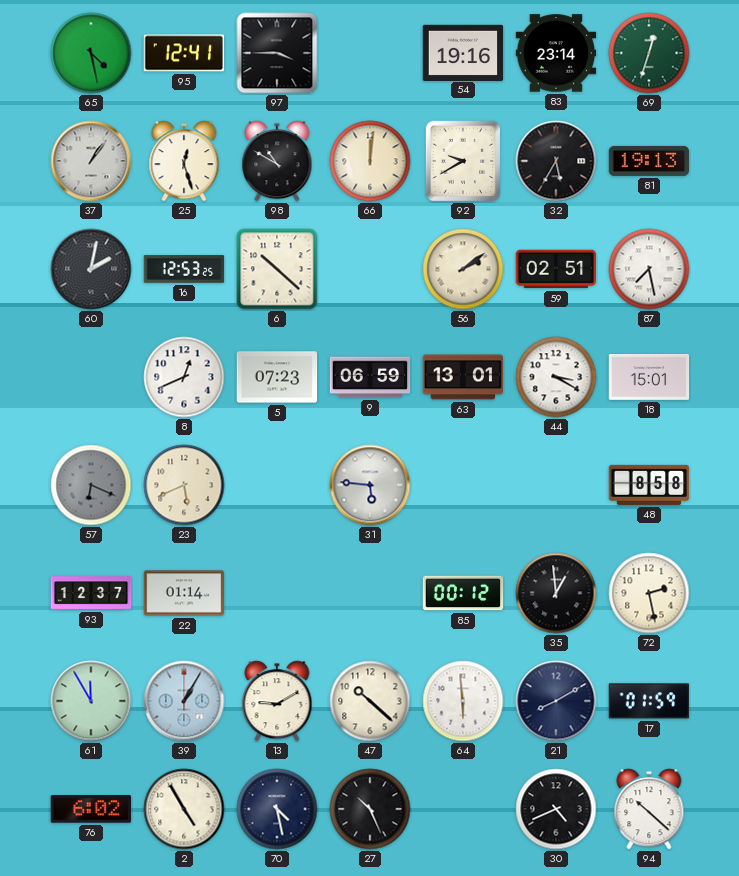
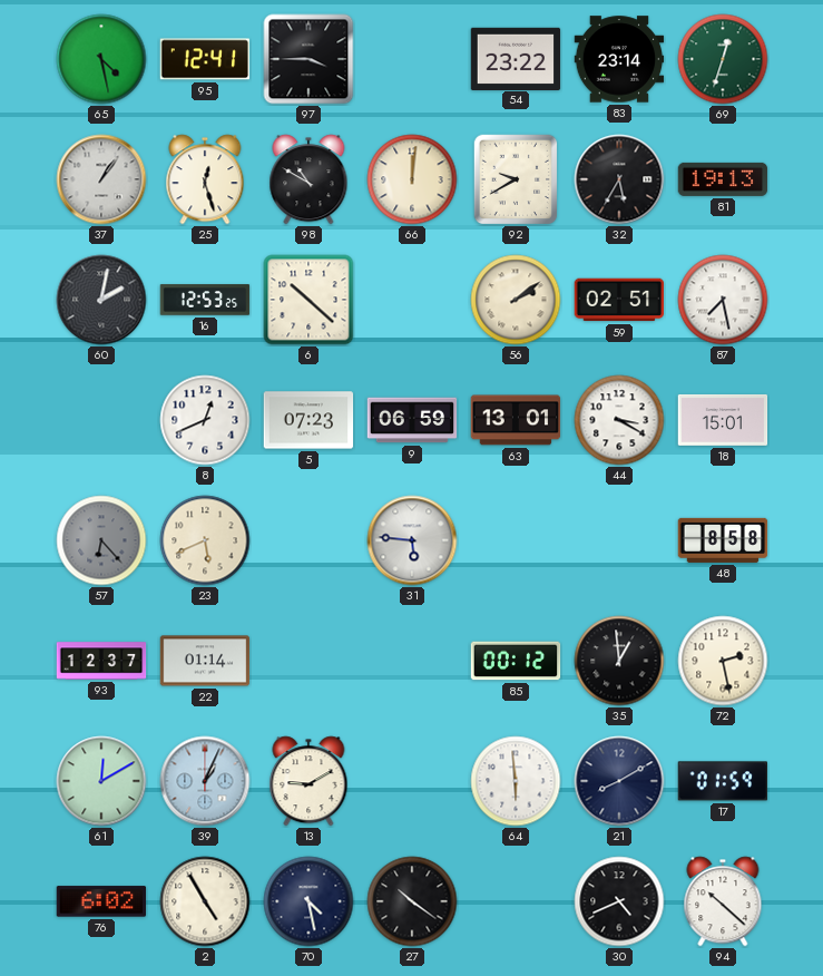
54: 19:16 -> 23:22
57: 6:19 -> 6:23
61: 11:55 -> 12:10
39: 1:05 -> 1:04
47: 10:22 -> none
27: 10:26 -> 10:21
